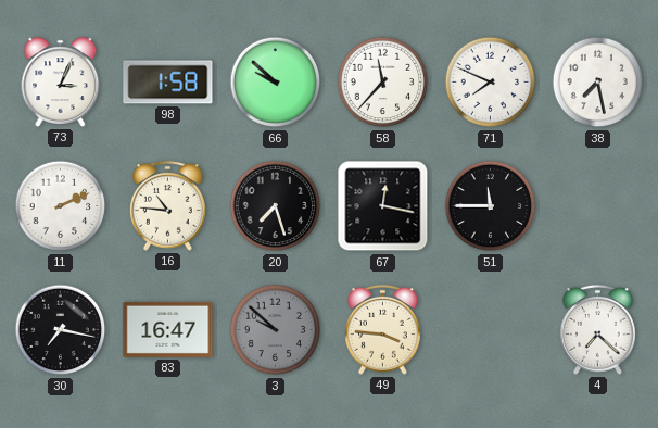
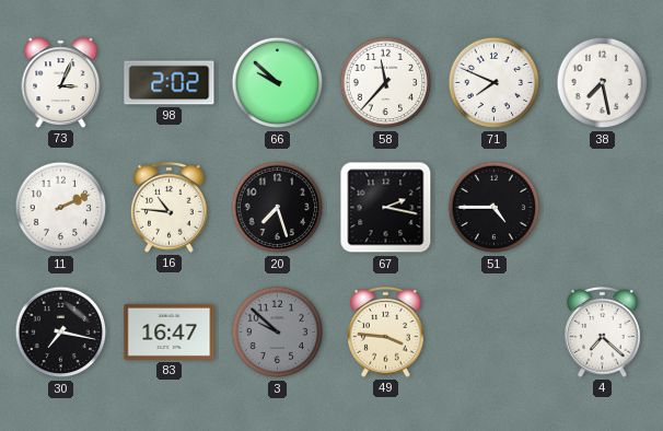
98: 1:58 -> 2:02
67: 12:17 -> 2:17
51: 11:45 -> 4:45
